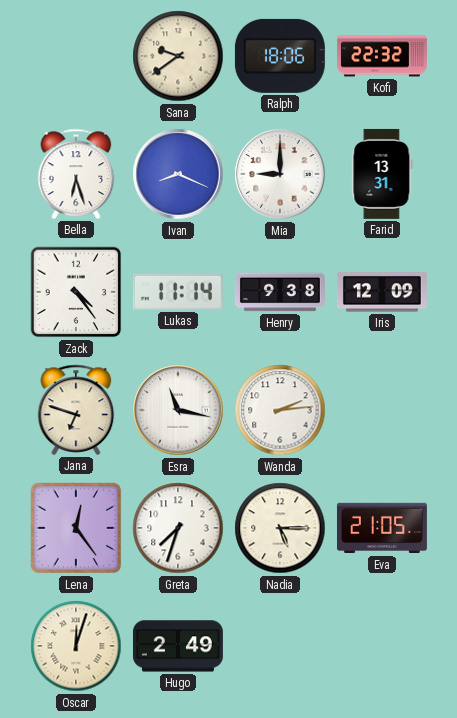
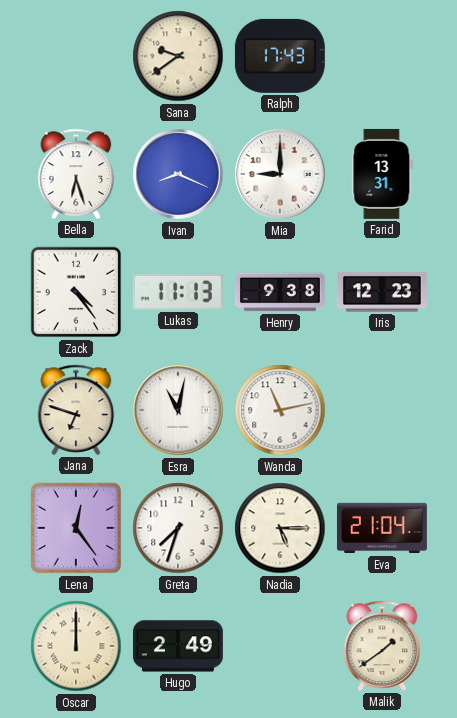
Ralph: 18:06 -> 17:43
Kofi: 22:32 -> none
Lukas: 11:14 -> 11:13
Iris: 12:09 -> 12:23
Esra: 11:17 -> 11:02
Wanda: 2:14 -> 11:13
Eva: 21:05 -> 21:04
Oscar: 12:03 -> 12:00
Malik: none -> 1:39
